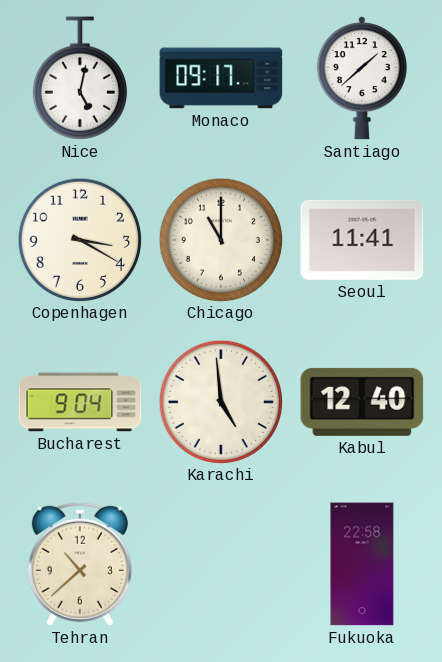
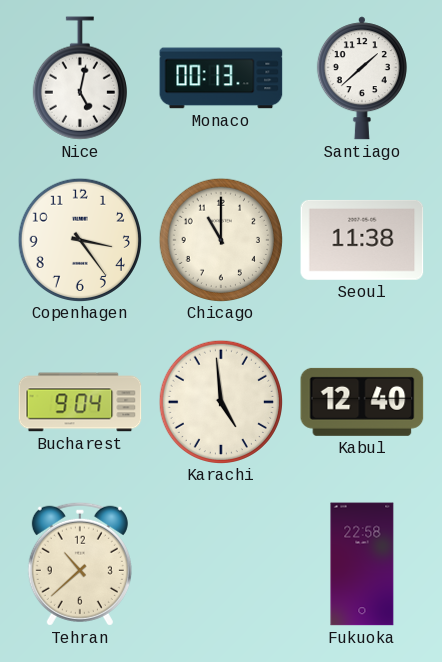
Monaco: 09:17 -> 00:13
Copenhagen: 3:20 -> 3:24
Seoul: 11:41 -> 11:38
